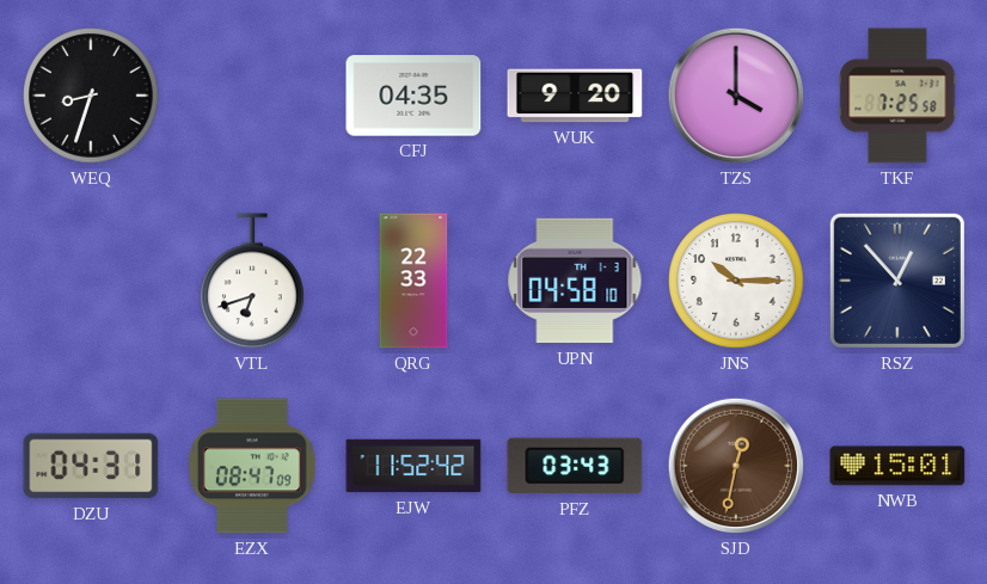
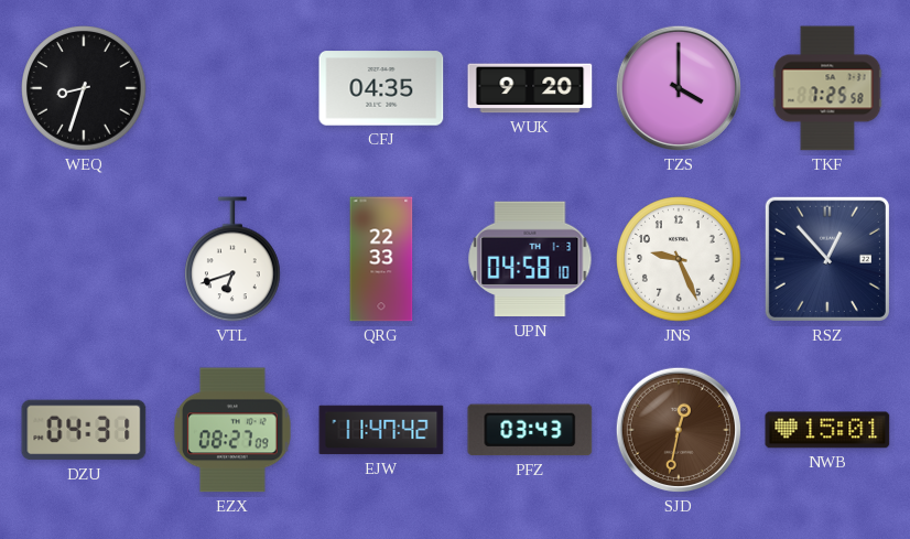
JNS: 10:15 -> 9:26
EZX: 08:47 -> 08:27
EJW: 11:52 -> 11:47
